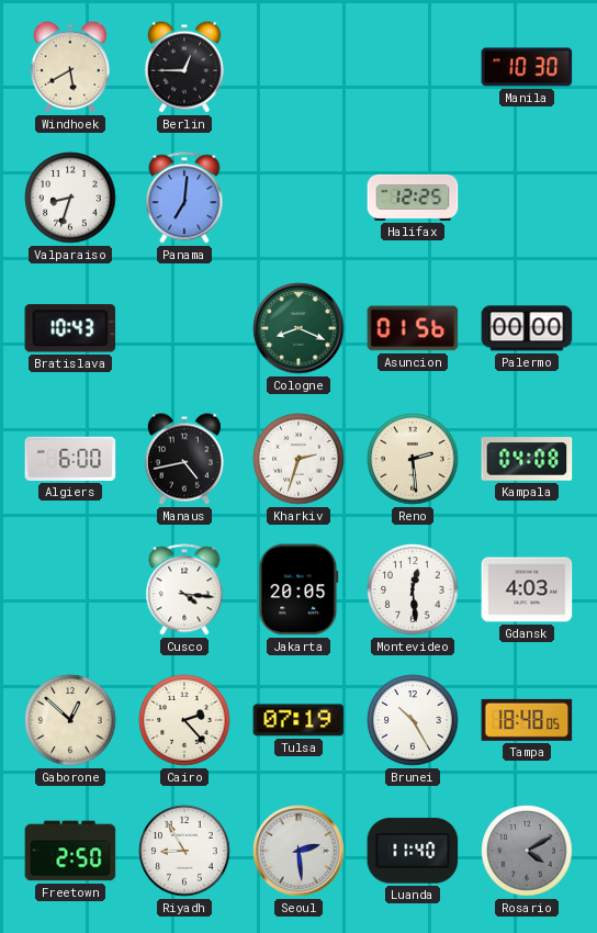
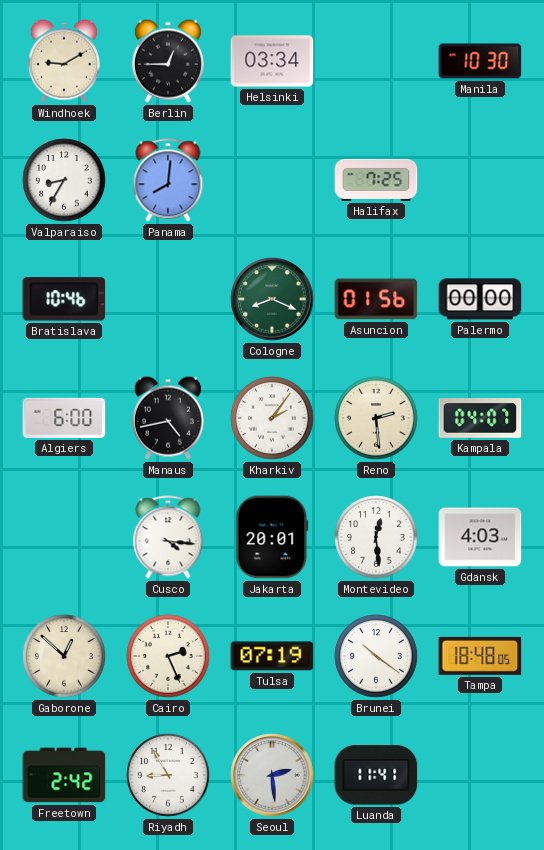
Windhoek: 5:40 -> 9:10
Helsinki: none -> 03:34
Valparaiso: 8:33 -> 8:35
Panama: 7:01 -> 8:01
Halifax: 12:25 -> 7:25
Bratislava: 10:43 -> 10:46
Kharkiv: 2:33 -> 2:06
Kampala: 04:08 -> 04:07
Jakarta: 20:05 -> 20:01
Cairo: 2:23 -> 2:26
Brunei: 10:25 -> 10:21
Freetown: 2:50 -> 2:42
Luanda: 11:40 -> 11:41
Rosario: 4:10 -> none
